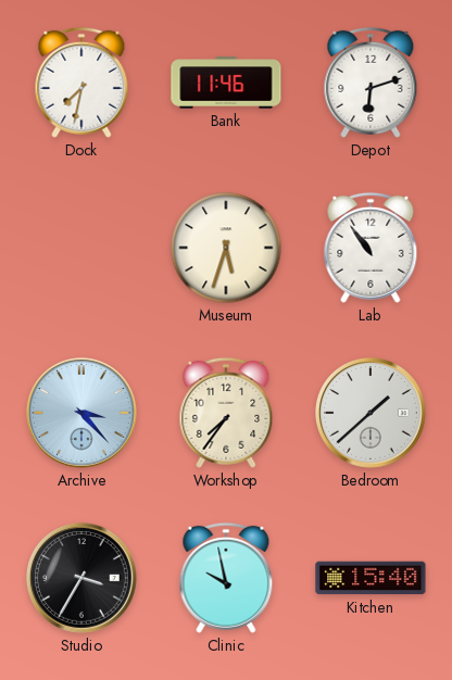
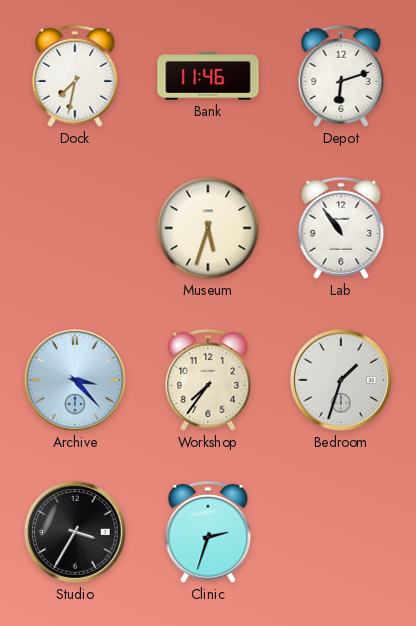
Bedroom: 1:38 -> 1:33
Clinic: 9:58 -> 2:33
Kitchen: 15:40 -> none
